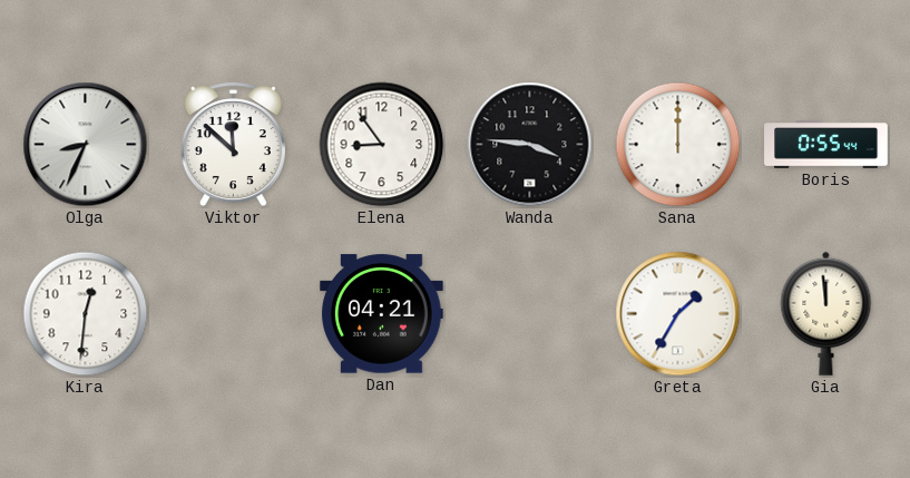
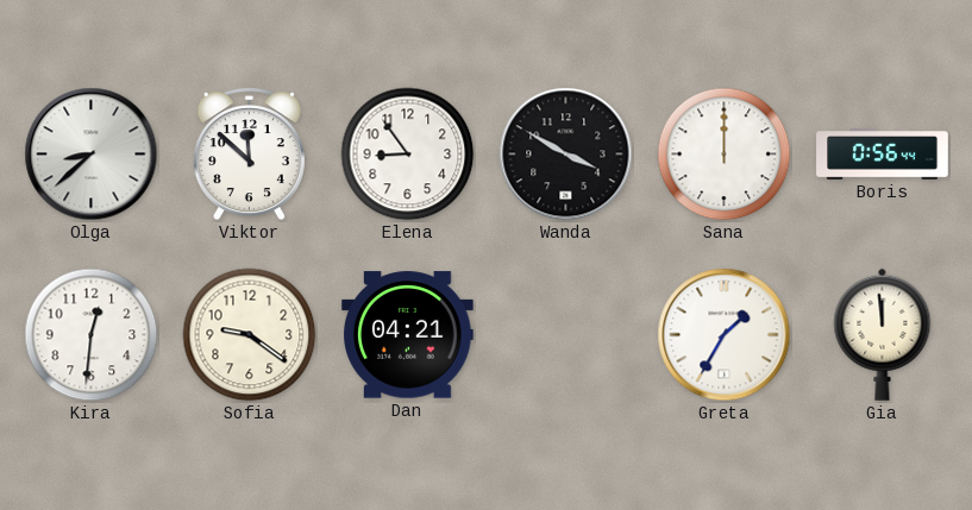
Olga: 8:34 -> 8:38
Wanda: 3:46 -> 3:50
Boris: 0:55 -> 0:56
Sofia: none -> 9:21
